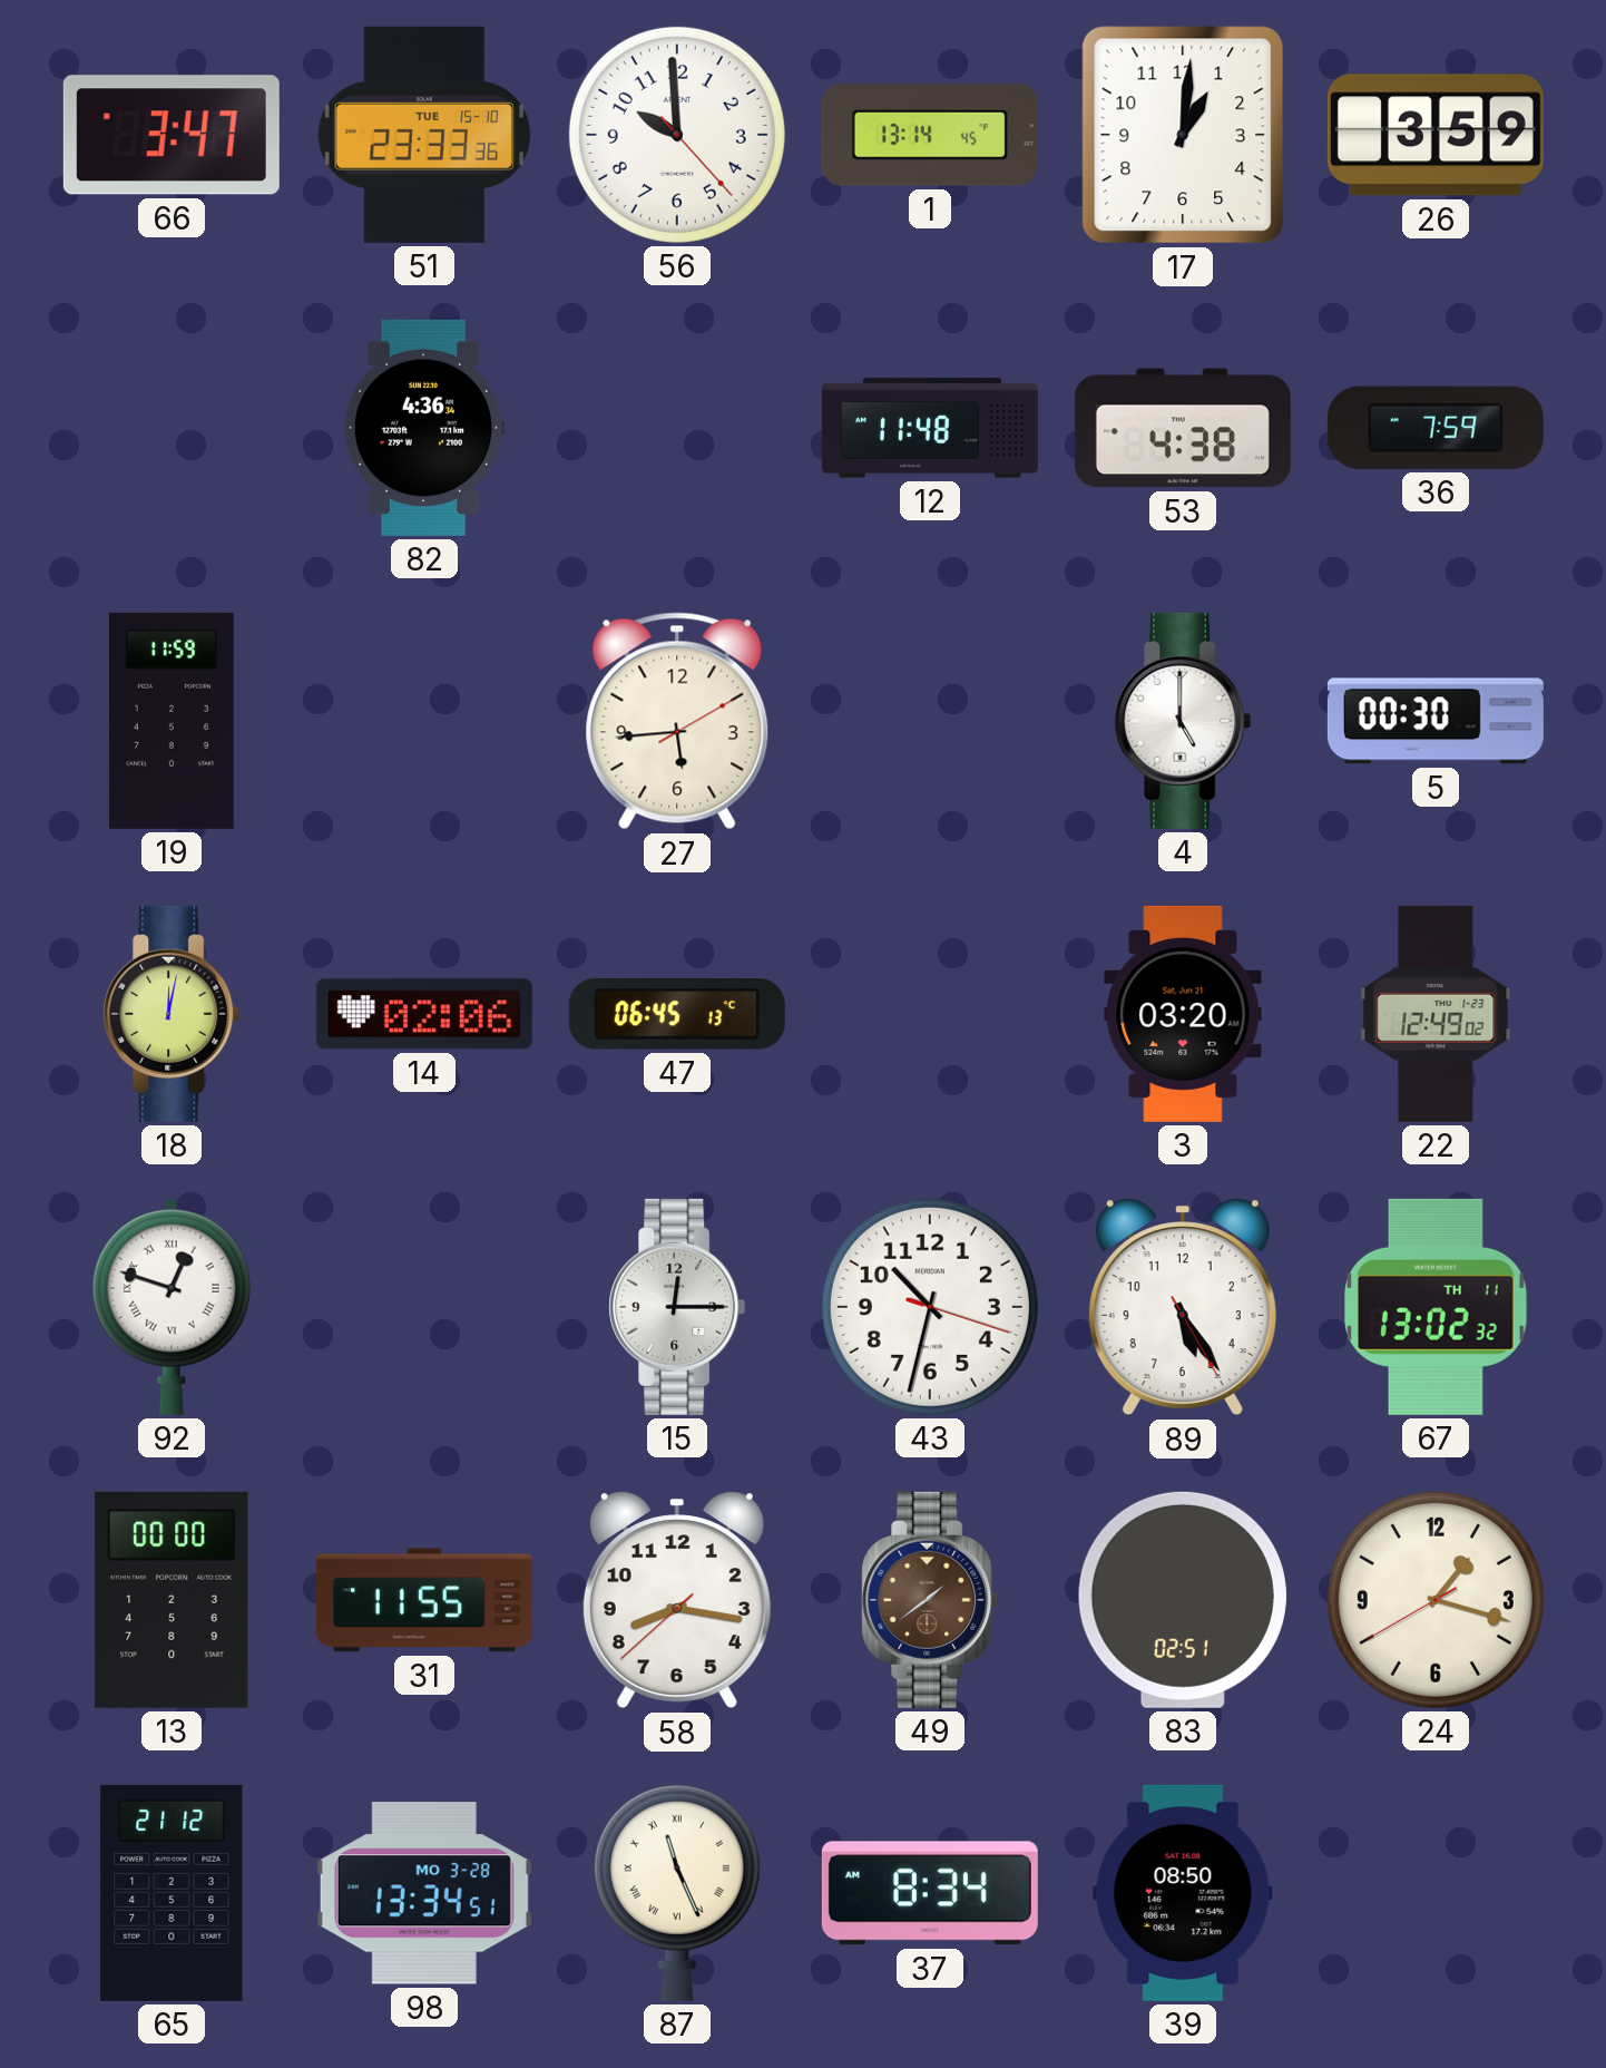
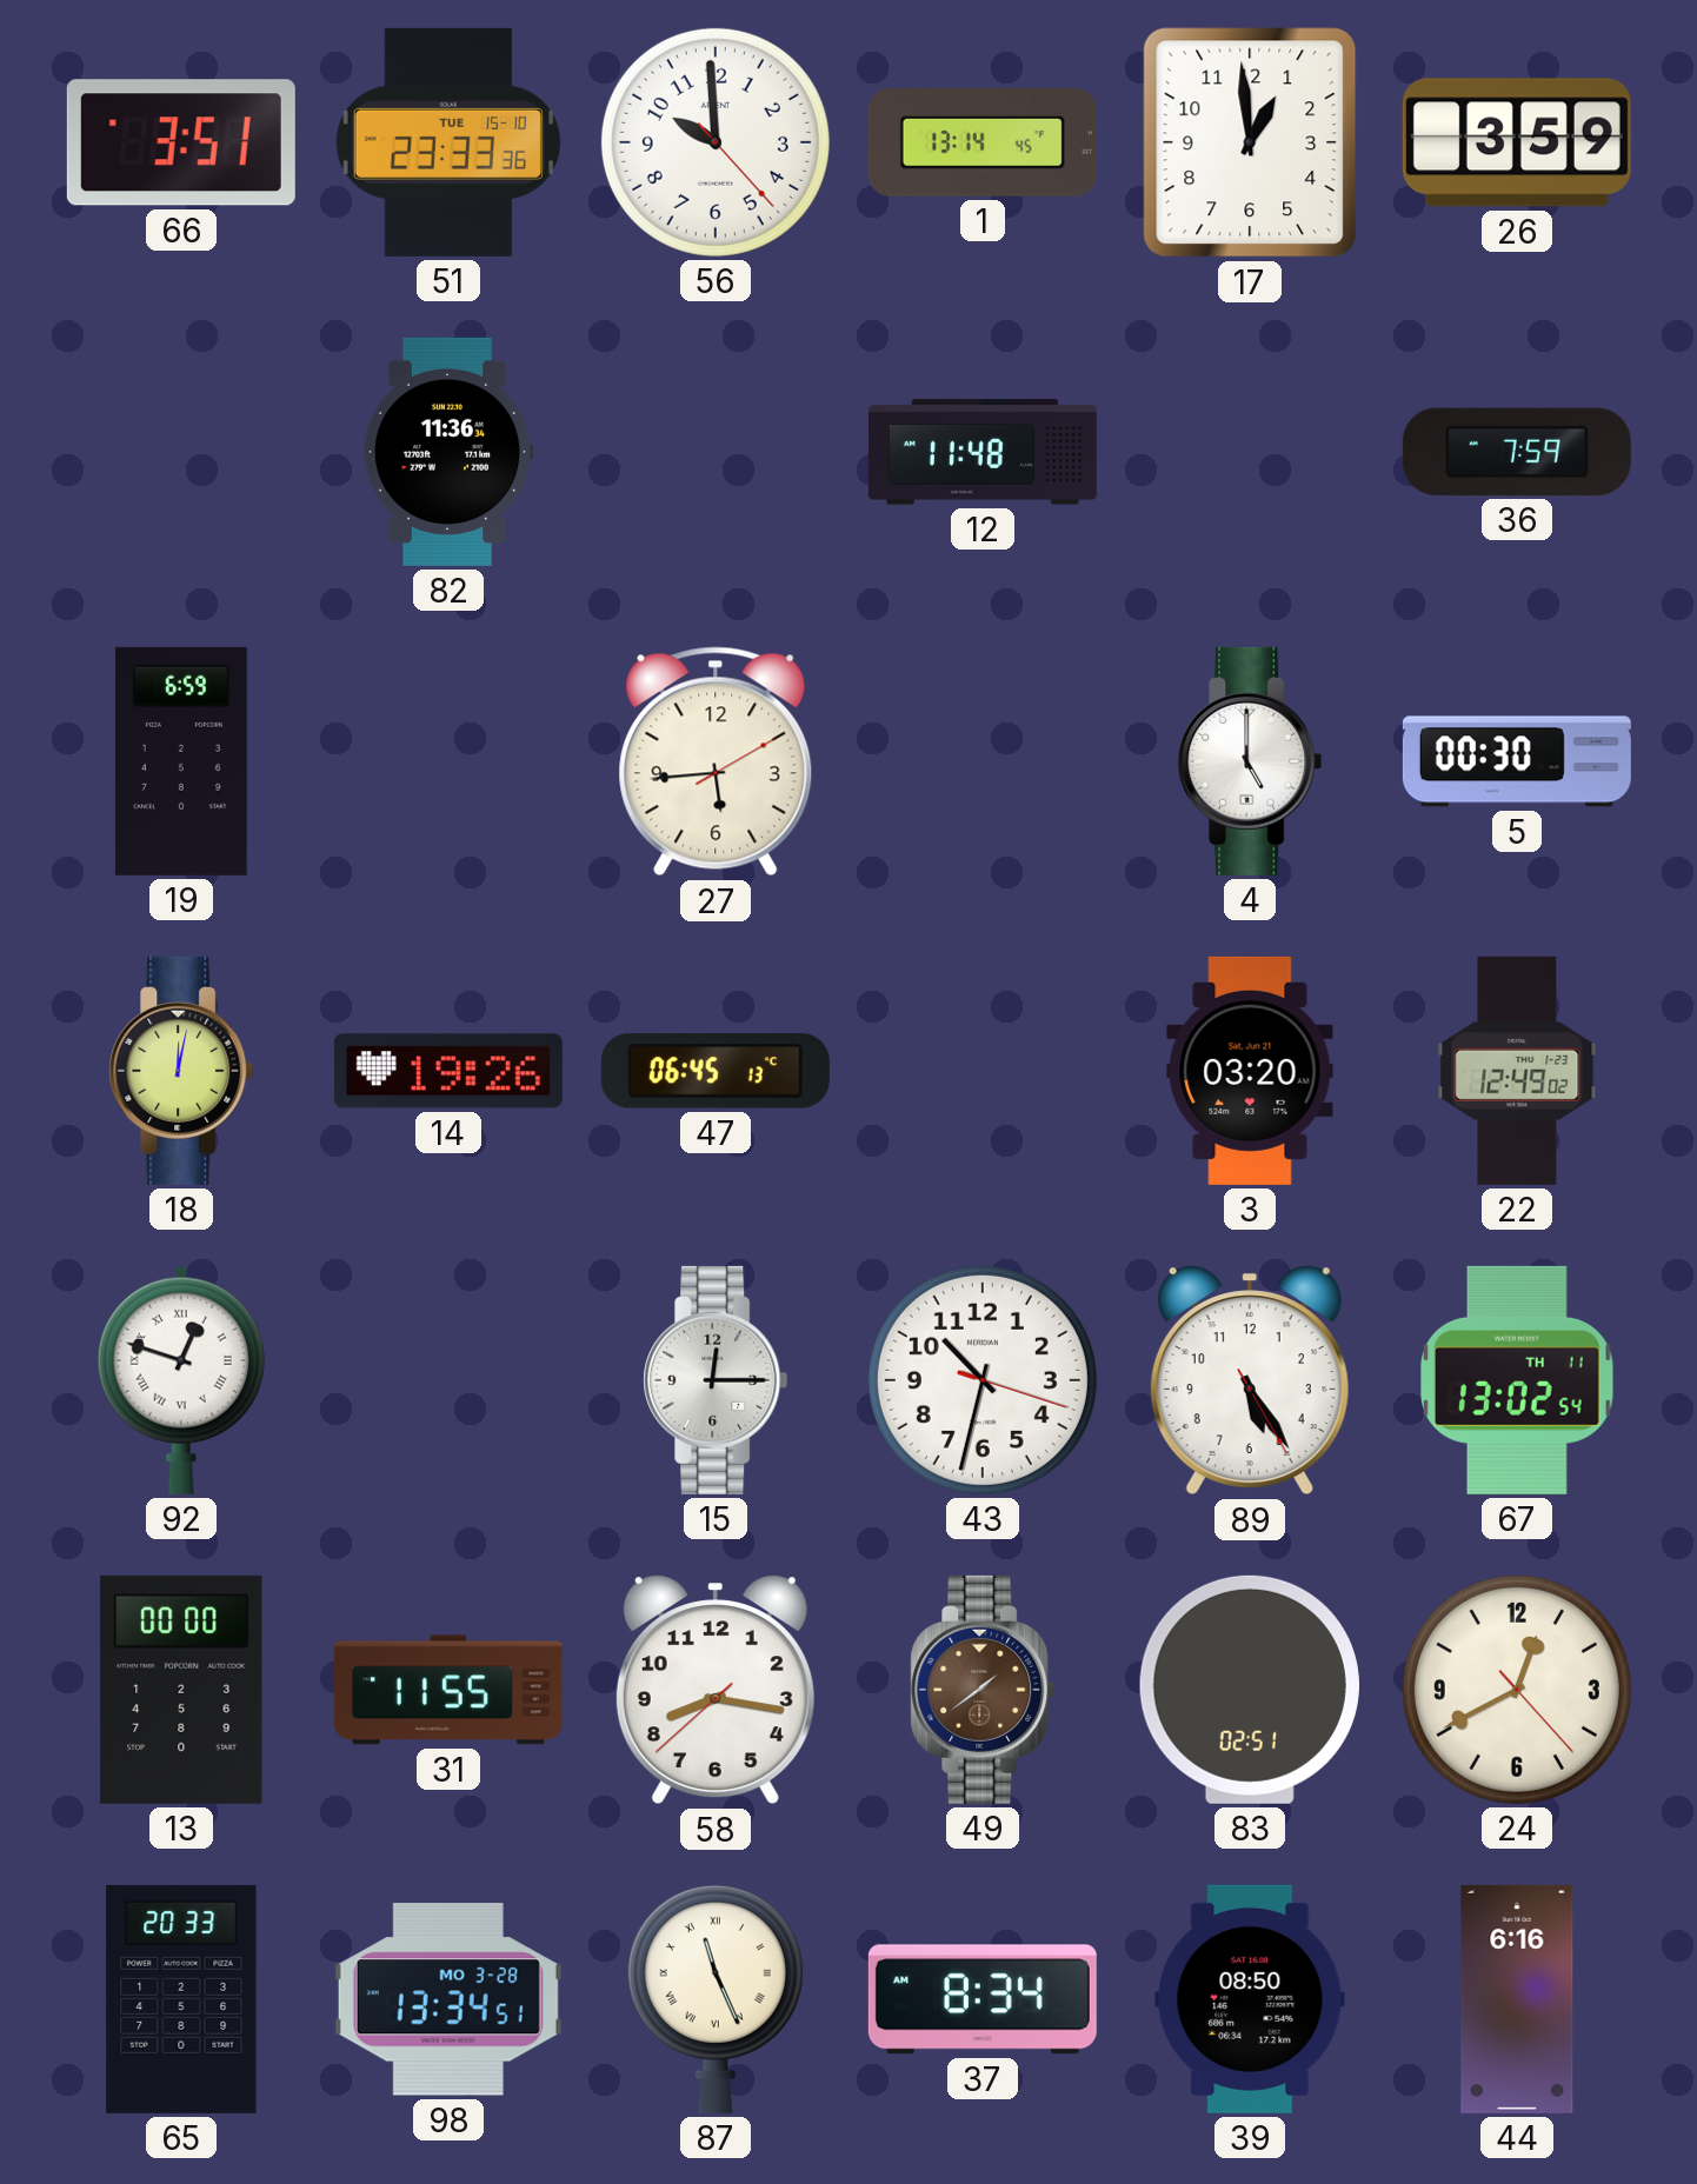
66: 3:47 -> 3:51
17: 1:01 -> 12:59
82: 4:36 -> 11:36
53: 4:38 -> none
19: 11:59 -> 6:59
14: 02:06 -> 19:26
67: 13:02:32 -> 13:02:54
24: 1:17 -> 12:40
65: 21:12 -> 20:33
44: none -> 6:16
